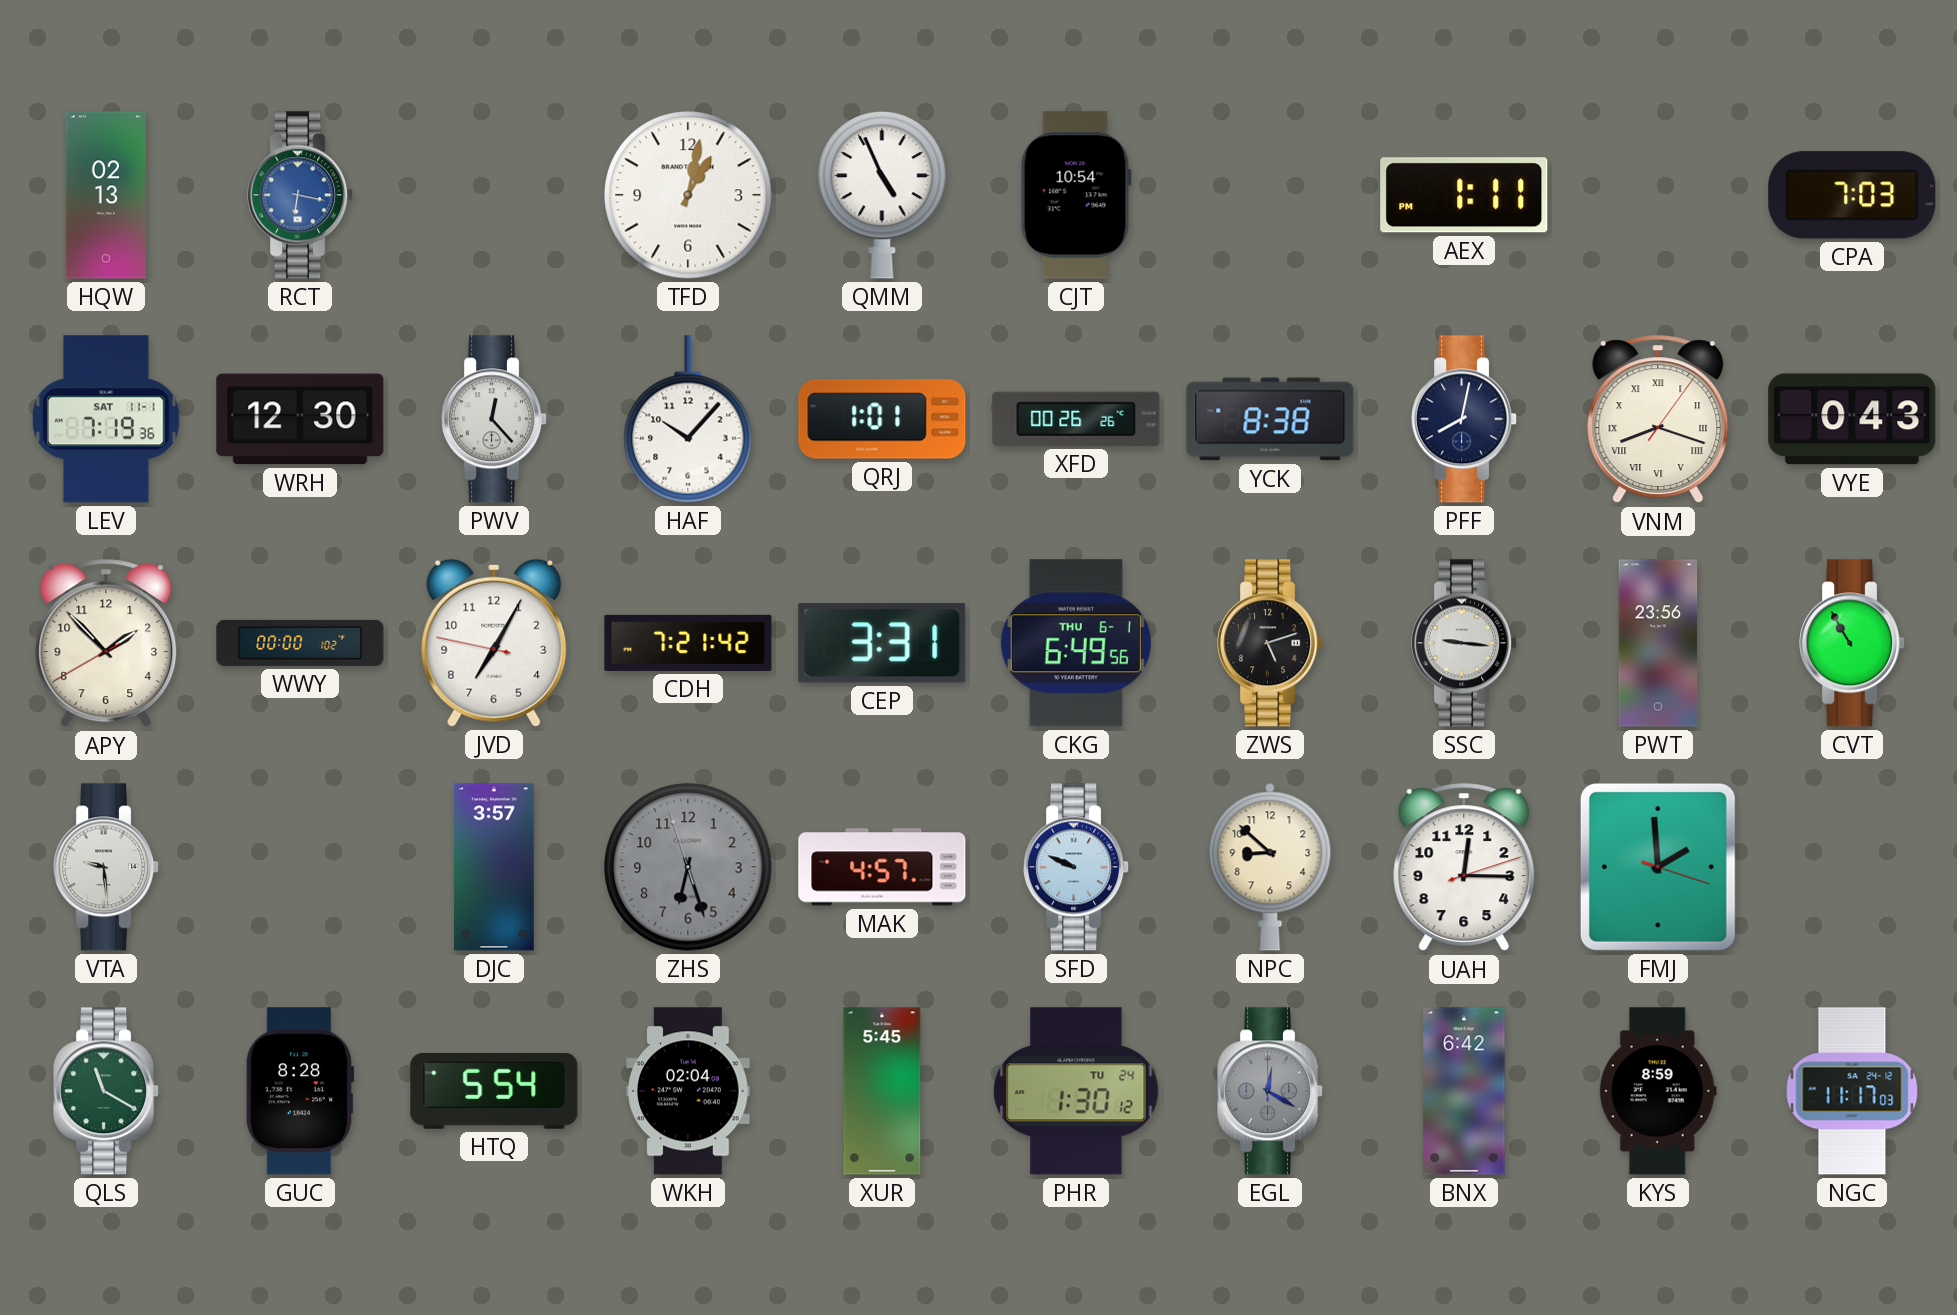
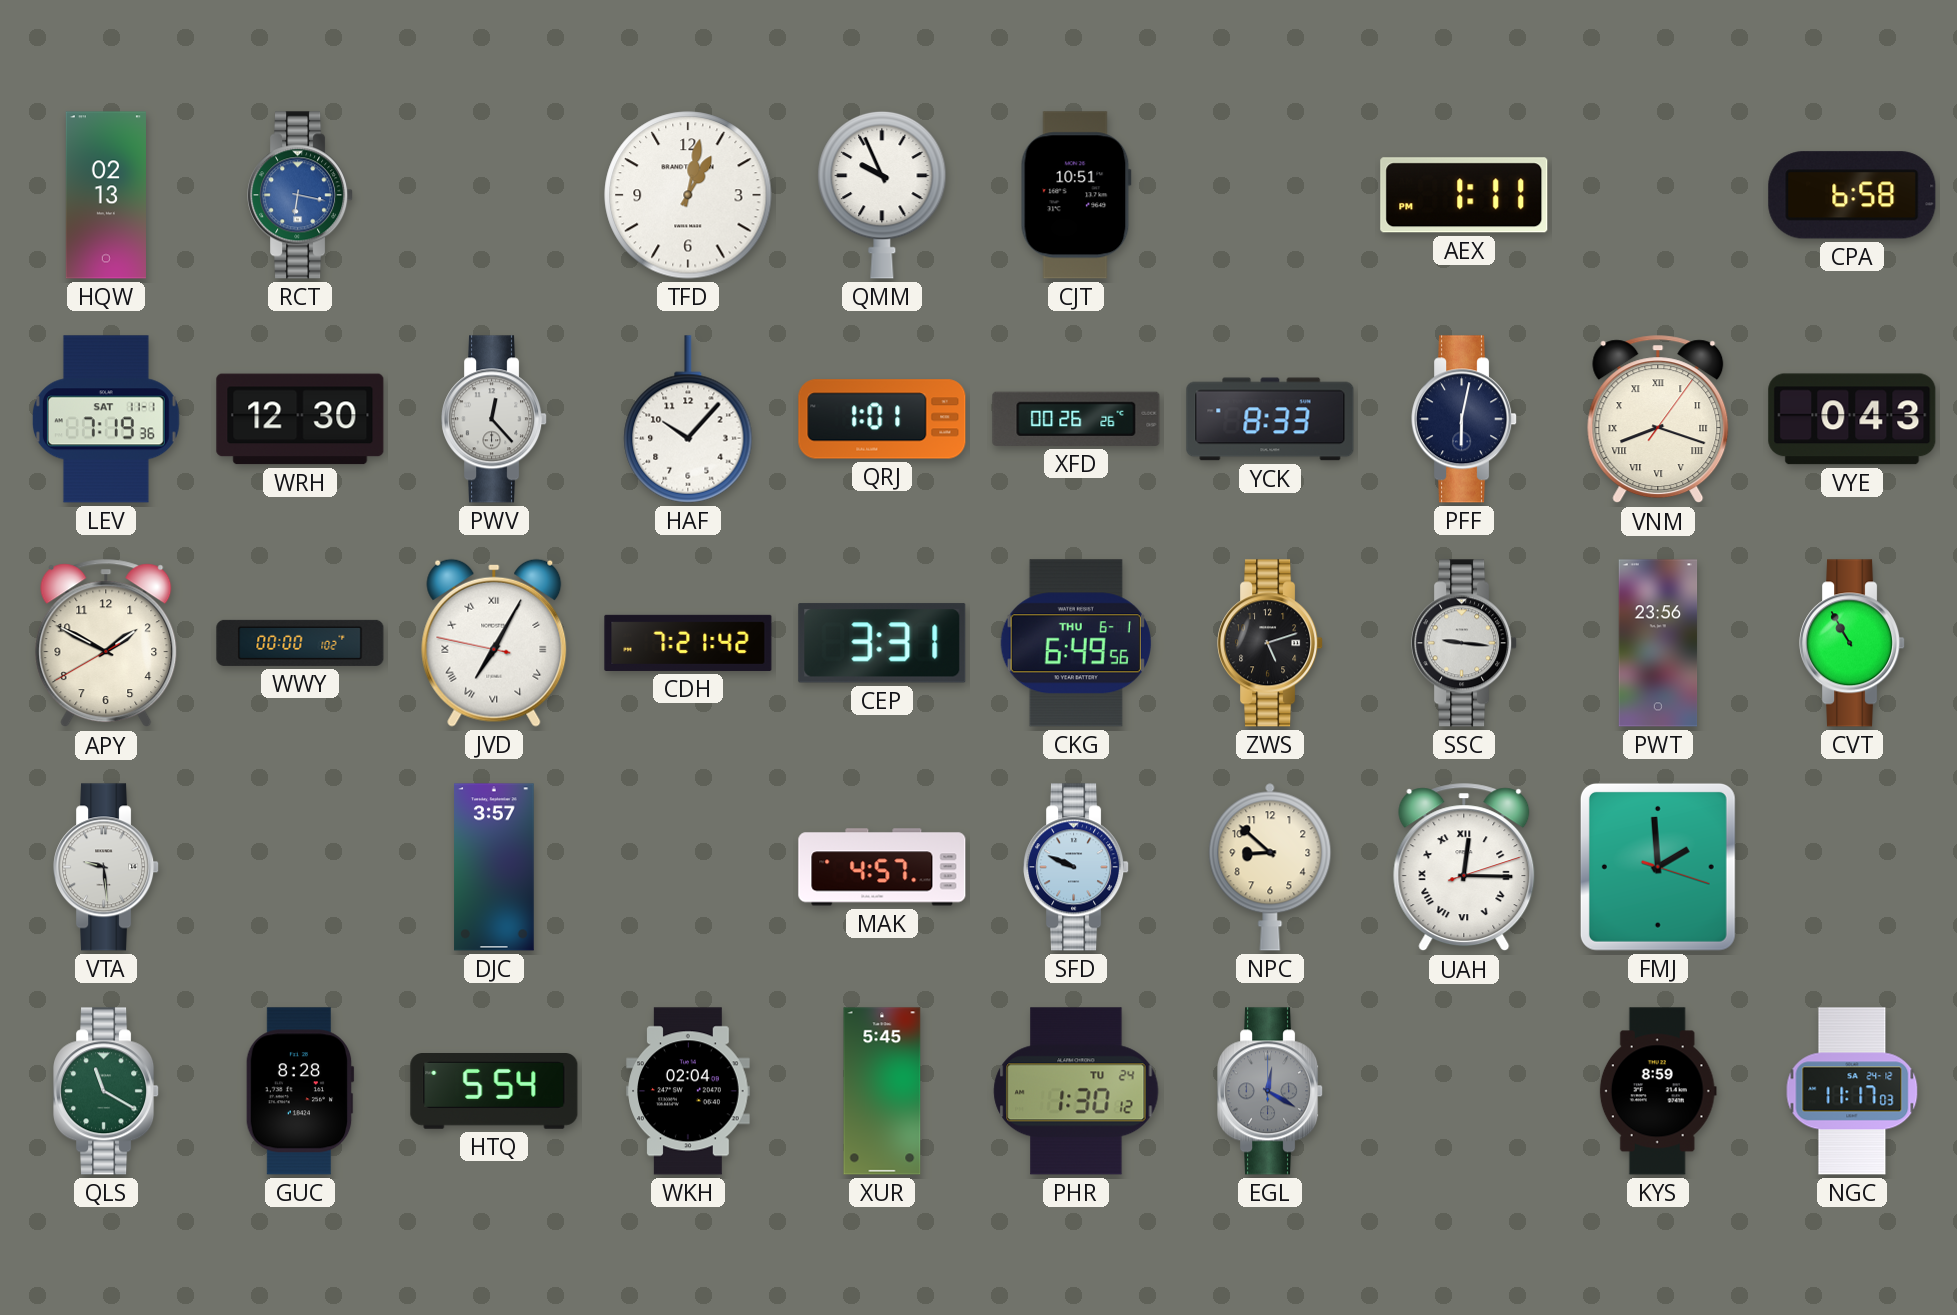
QMM: 4:56 -> 9:56
CJT: 10:54 -> 10:51
CPA: 7:03 -> 6:58
YCK: 8:38 -> 8:33
PFF: 8:02 -> 6:02
APY: 1:52 -> 1:49
JVD numerals: Arabic -> Roman
ZHS: 6:26 -> none
UAH numerals: Arabic -> Roman
BNX: 6:42 -> none
